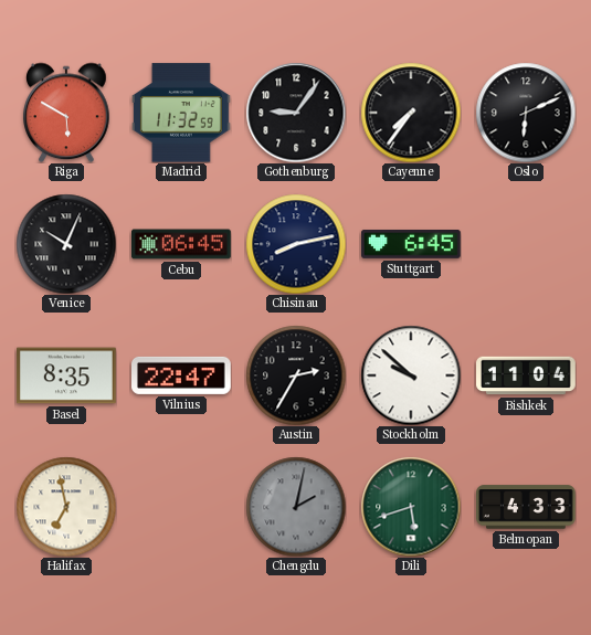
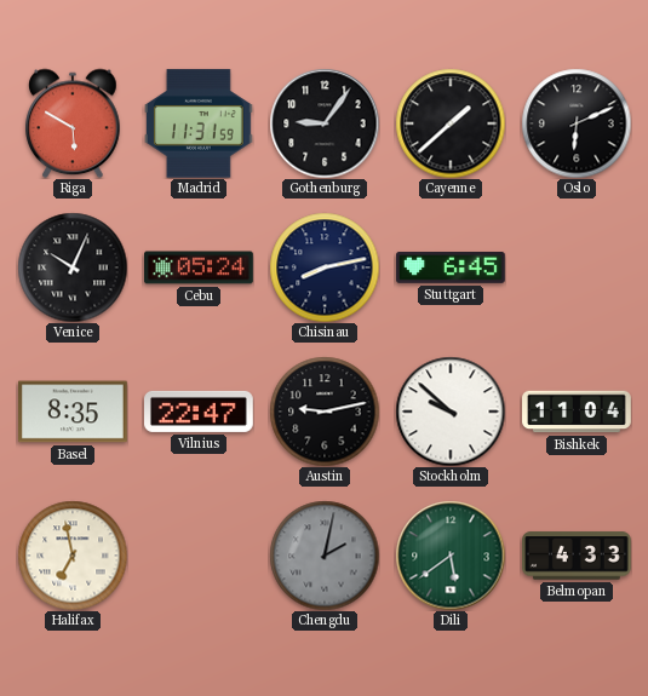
Madrid: 11:32 -> 11:31
Cayenne: 7:36 -> 1:38
Cebu: 06:45 -> 05:24
Austin: 2:35 -> 9:13
Dili: 5:42 -> 5:39
